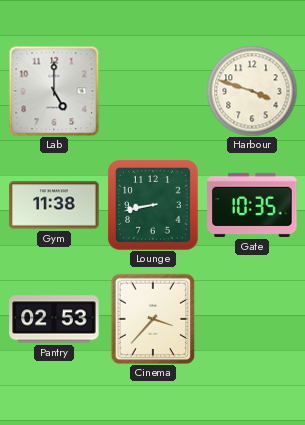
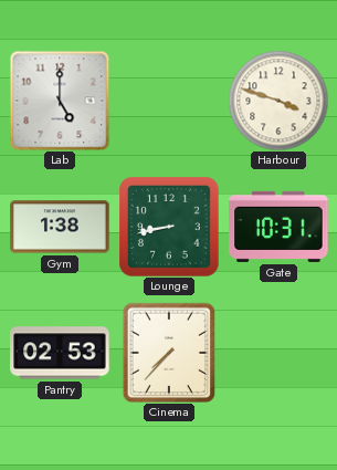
Gym: 11:38 -> 1:38
Gate: 10:35 -> 10:31
Cinema: 3:37 -> 7:37
